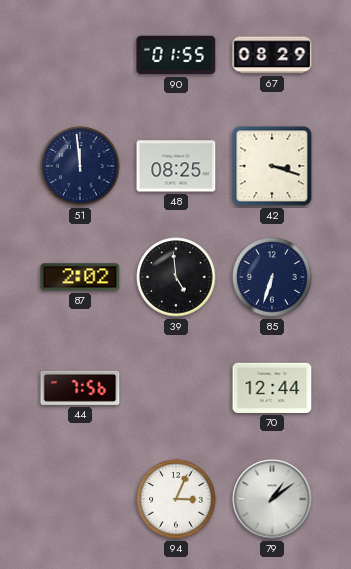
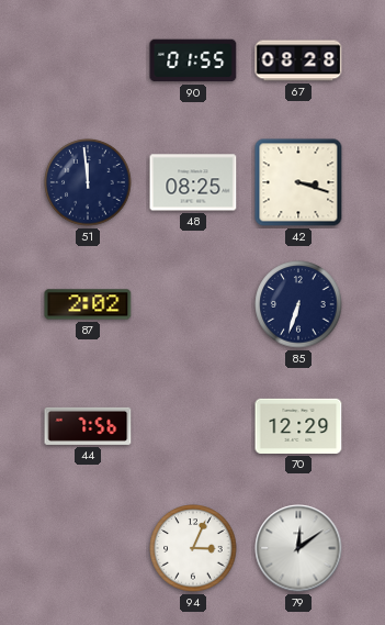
67: 08:29 -> 08:28
39: 4:59 -> none
70: 12:44 -> 12:29
79: 1:09 -> 12:09
